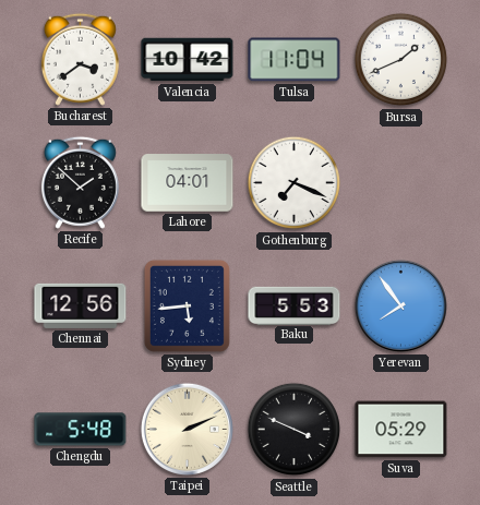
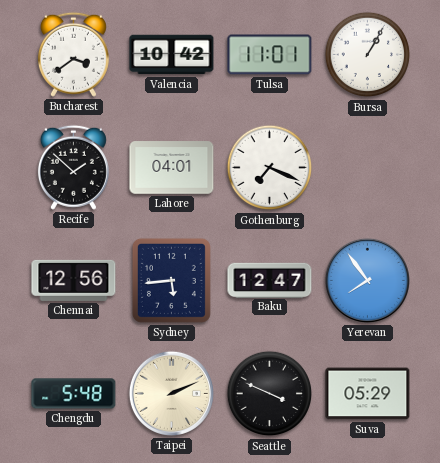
Tulsa: 11:04 -> 11:01
Bursa: 1:41 -> 1:05
Baku: 5:53 -> 12:47
